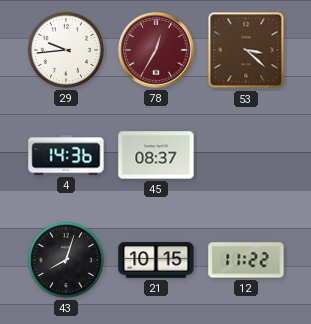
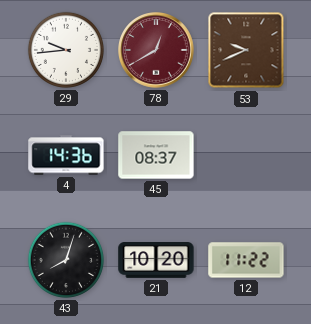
78: 12:35 -> 12:40
53: 3:22 -> 9:41
21: 10:15 -> 10:20
